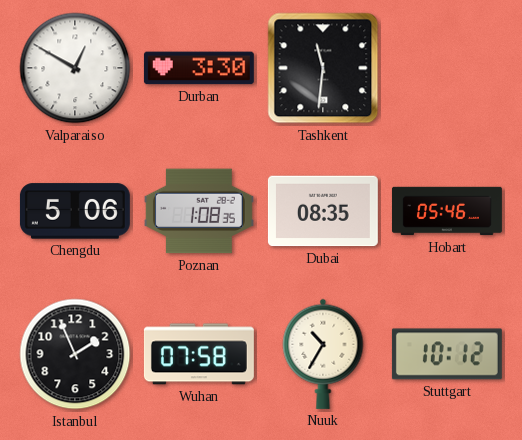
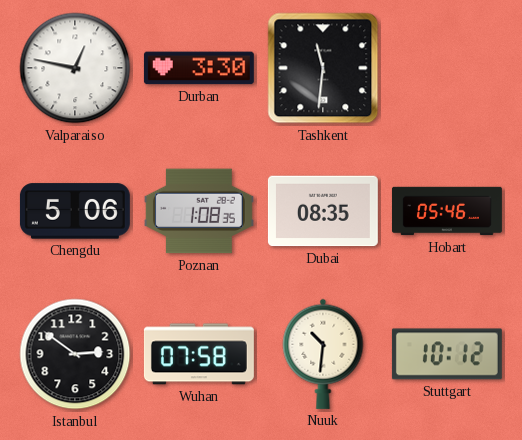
Valparaiso: 12:50 -> 12:47
Istanbul: 1:56 -> 2:51
Nuuk: 10:35 -> 10:31
